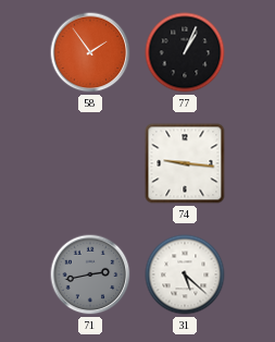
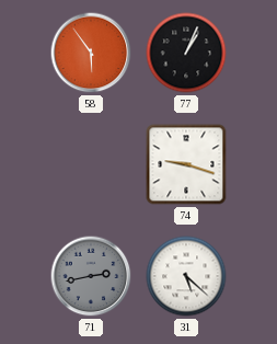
58: 1:54 -> 5:54
74: 9:16 -> 9:18
